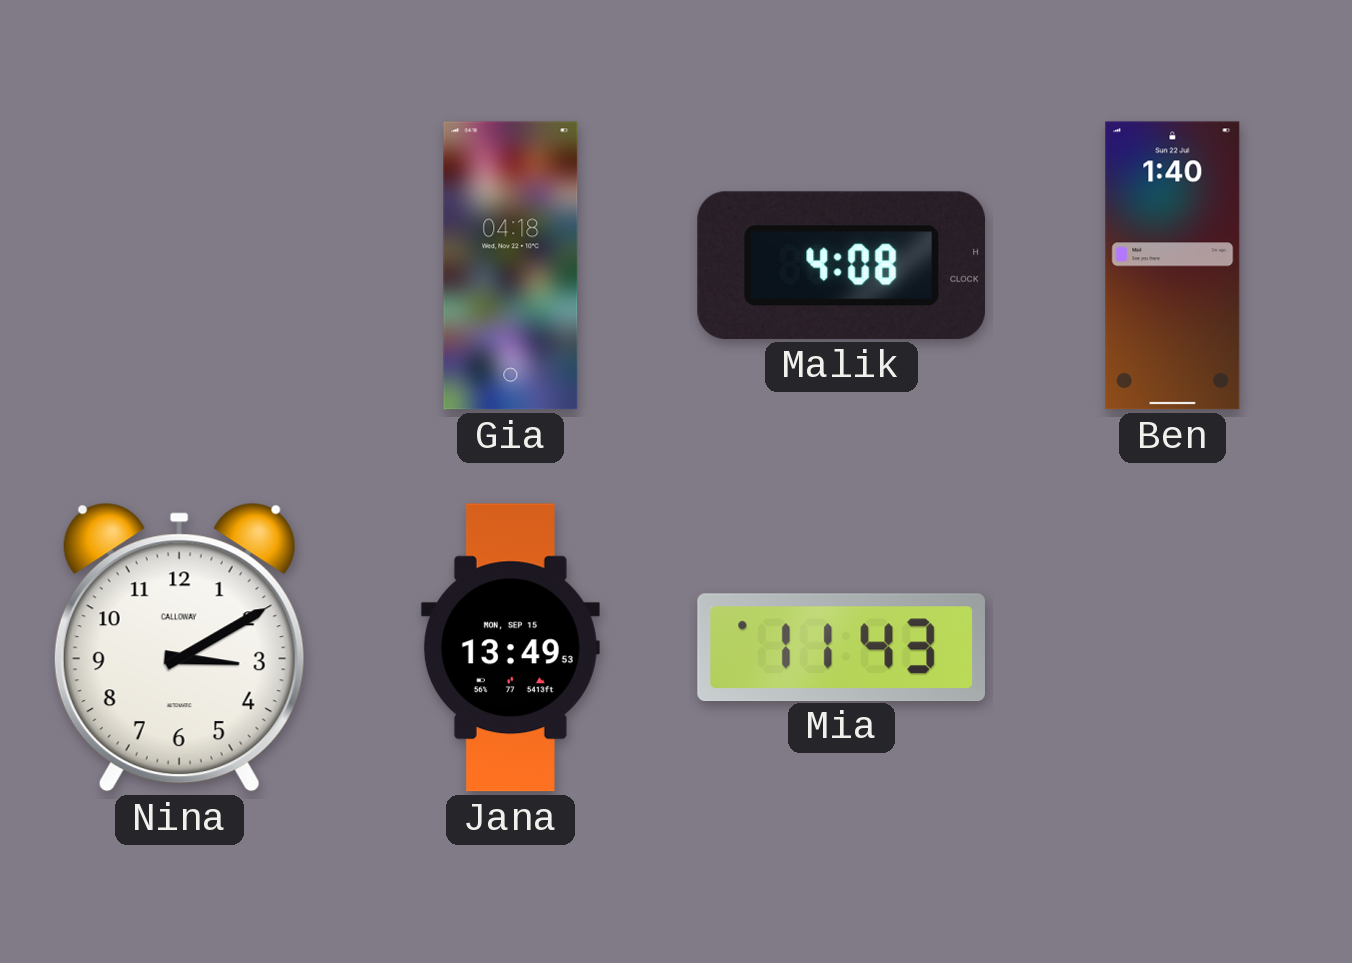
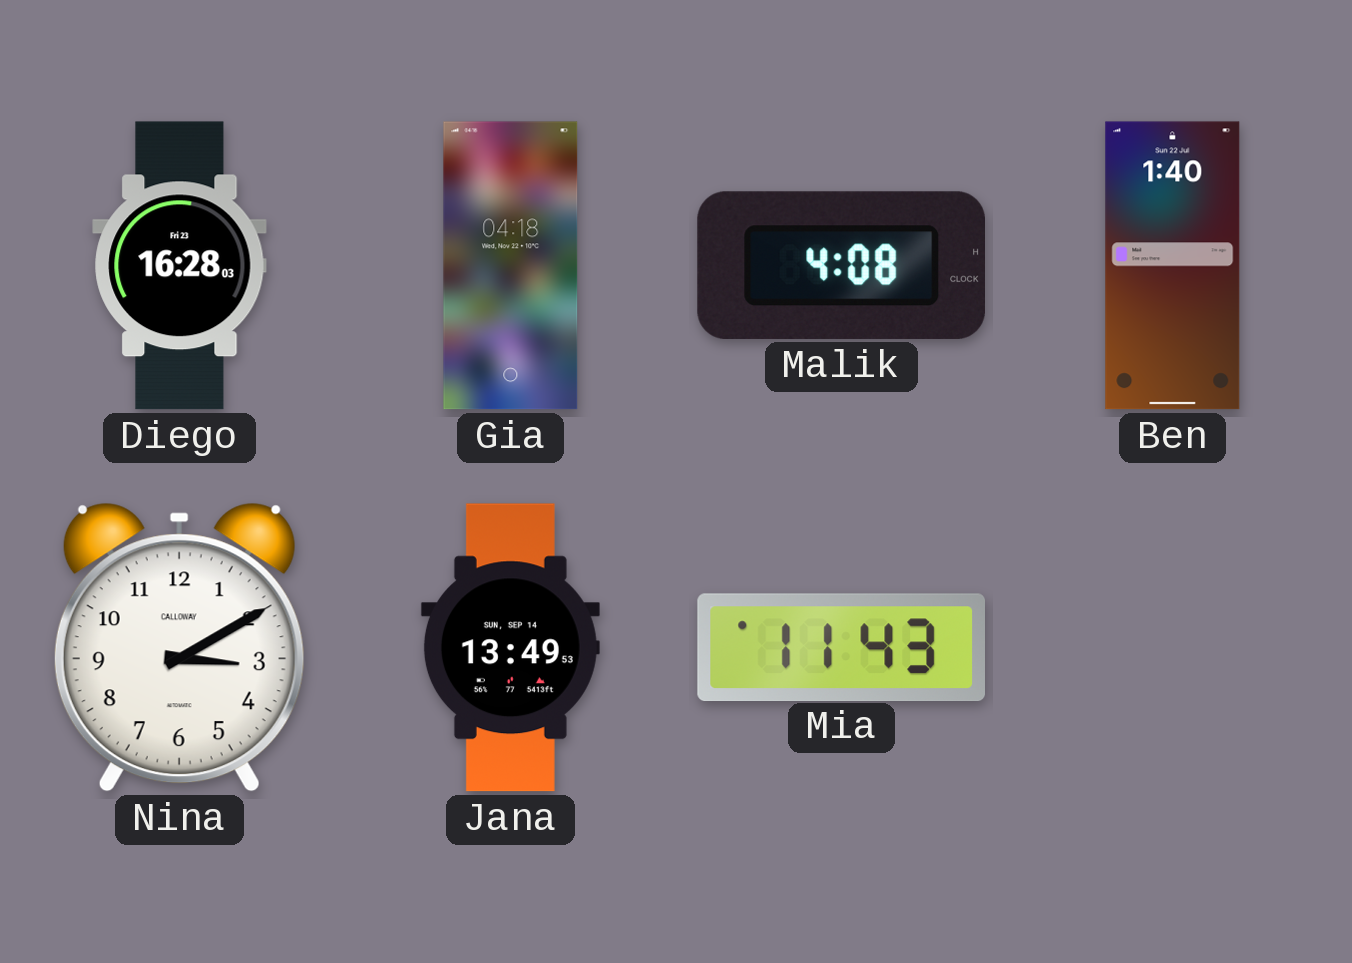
Diego: none -> 16:28
Jana date: MON, SEP 15 -> SUN, SEP 14
